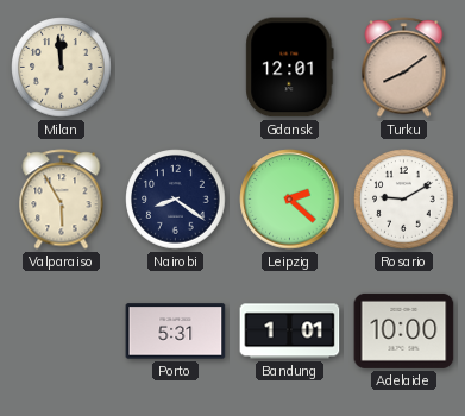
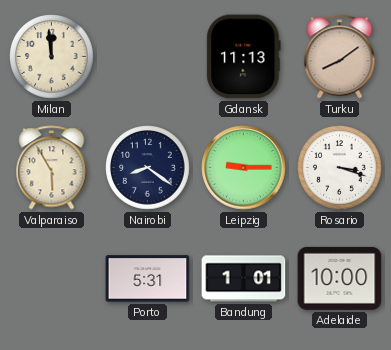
Gdansk: 12:01 -> 11:13
Leipzig: 2:22 -> 9:15
Rosario: 9:10 -> 3:18
